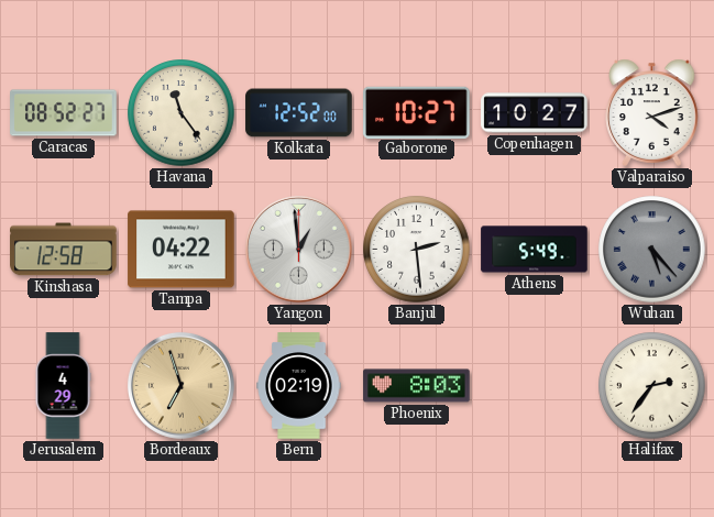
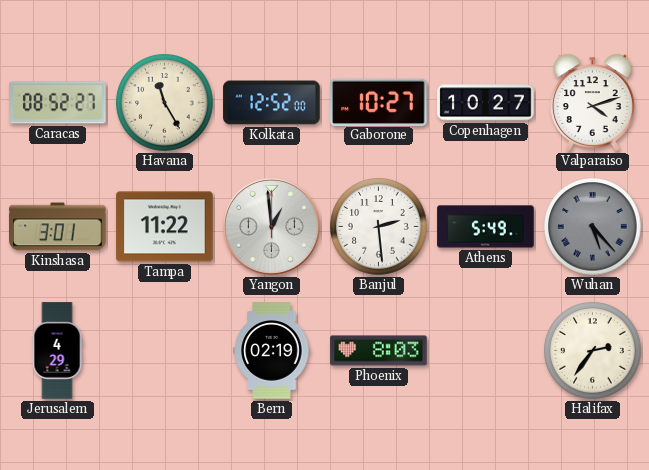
Havana: 11:24 -> 11:25
Kinshasa: 12:58 -> 3:01
Tampa: 04:22 -> 11:22
Bordeaux: 6:57 -> none
